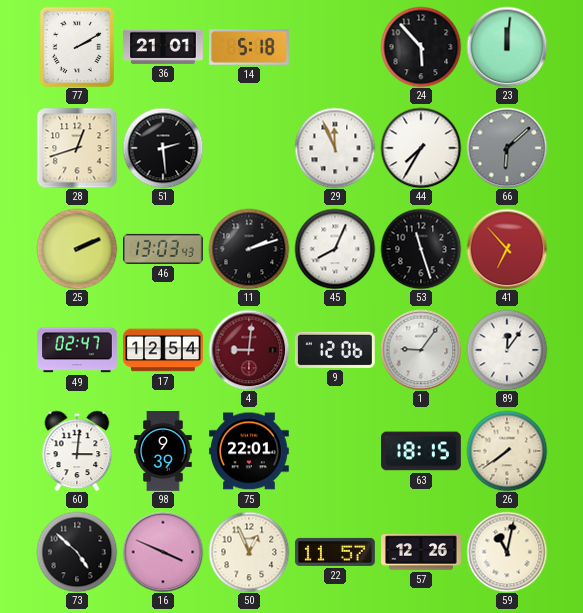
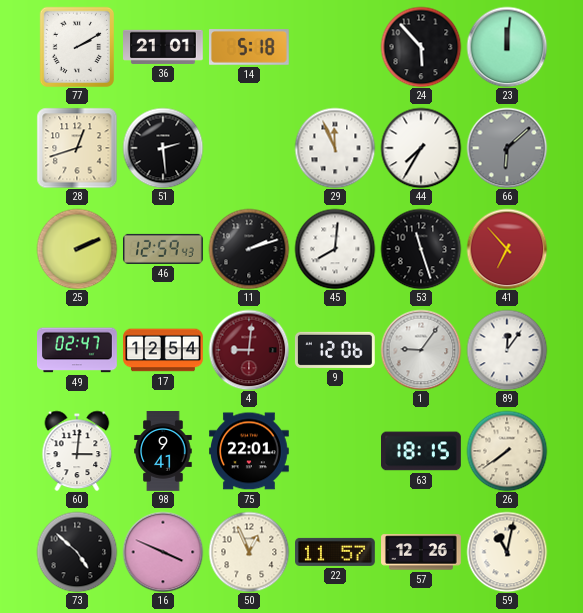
46: 13:03 -> 12:59
45: 8:04 -> 8:01
98: 9:39 -> 9:41
